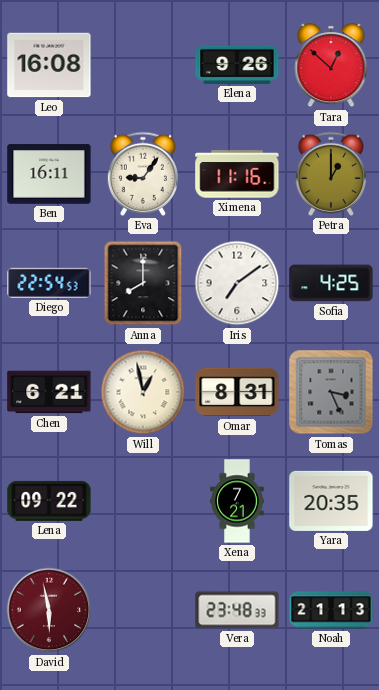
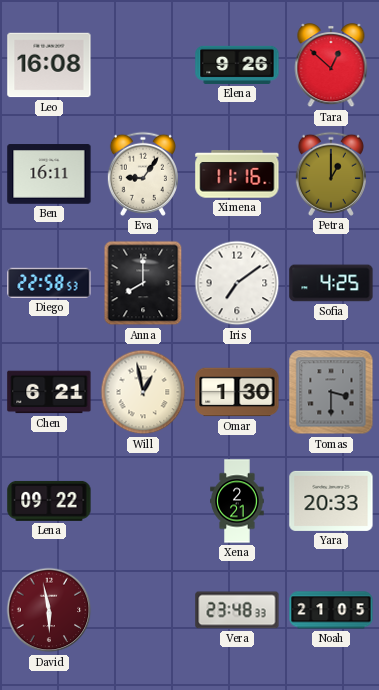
Diego: 22:54 -> 22:58
Omar: 8:31 -> 1:30
Tomas: 3:26 -> 3:30
Xena: 7:21 -> 2:21
Yara: 20:35 -> 20:33
Noah: 21:13 -> 21:05
